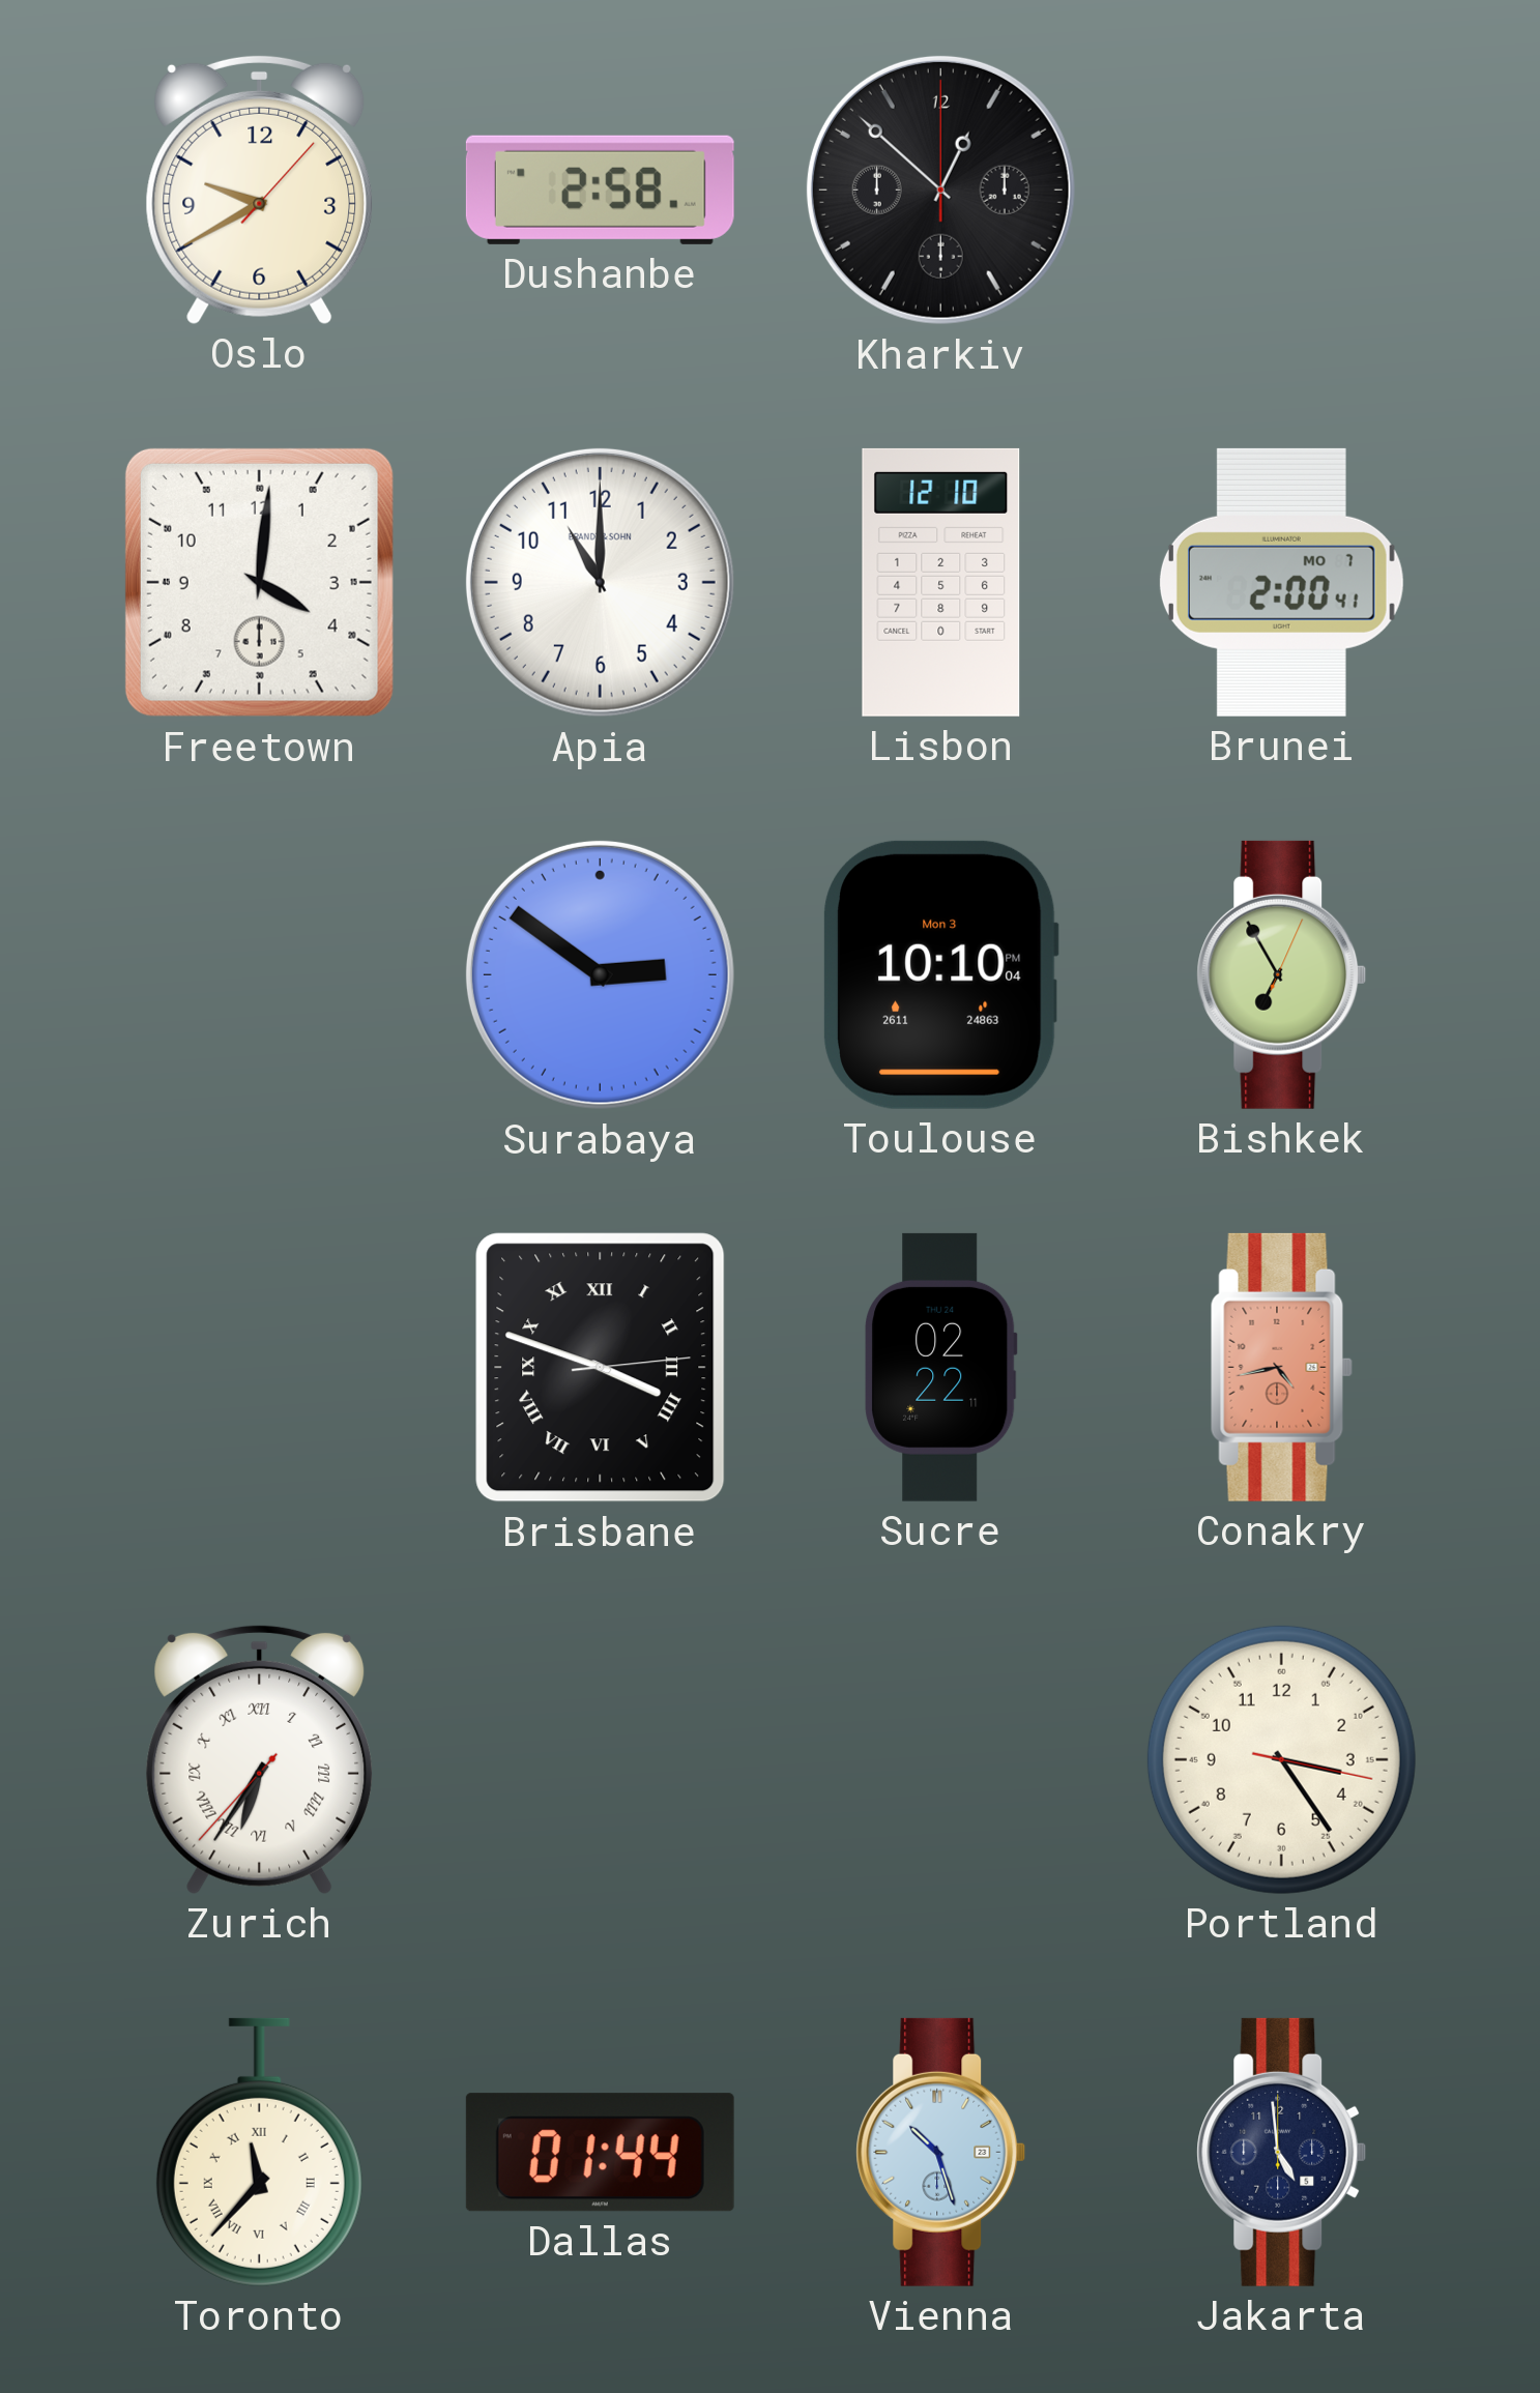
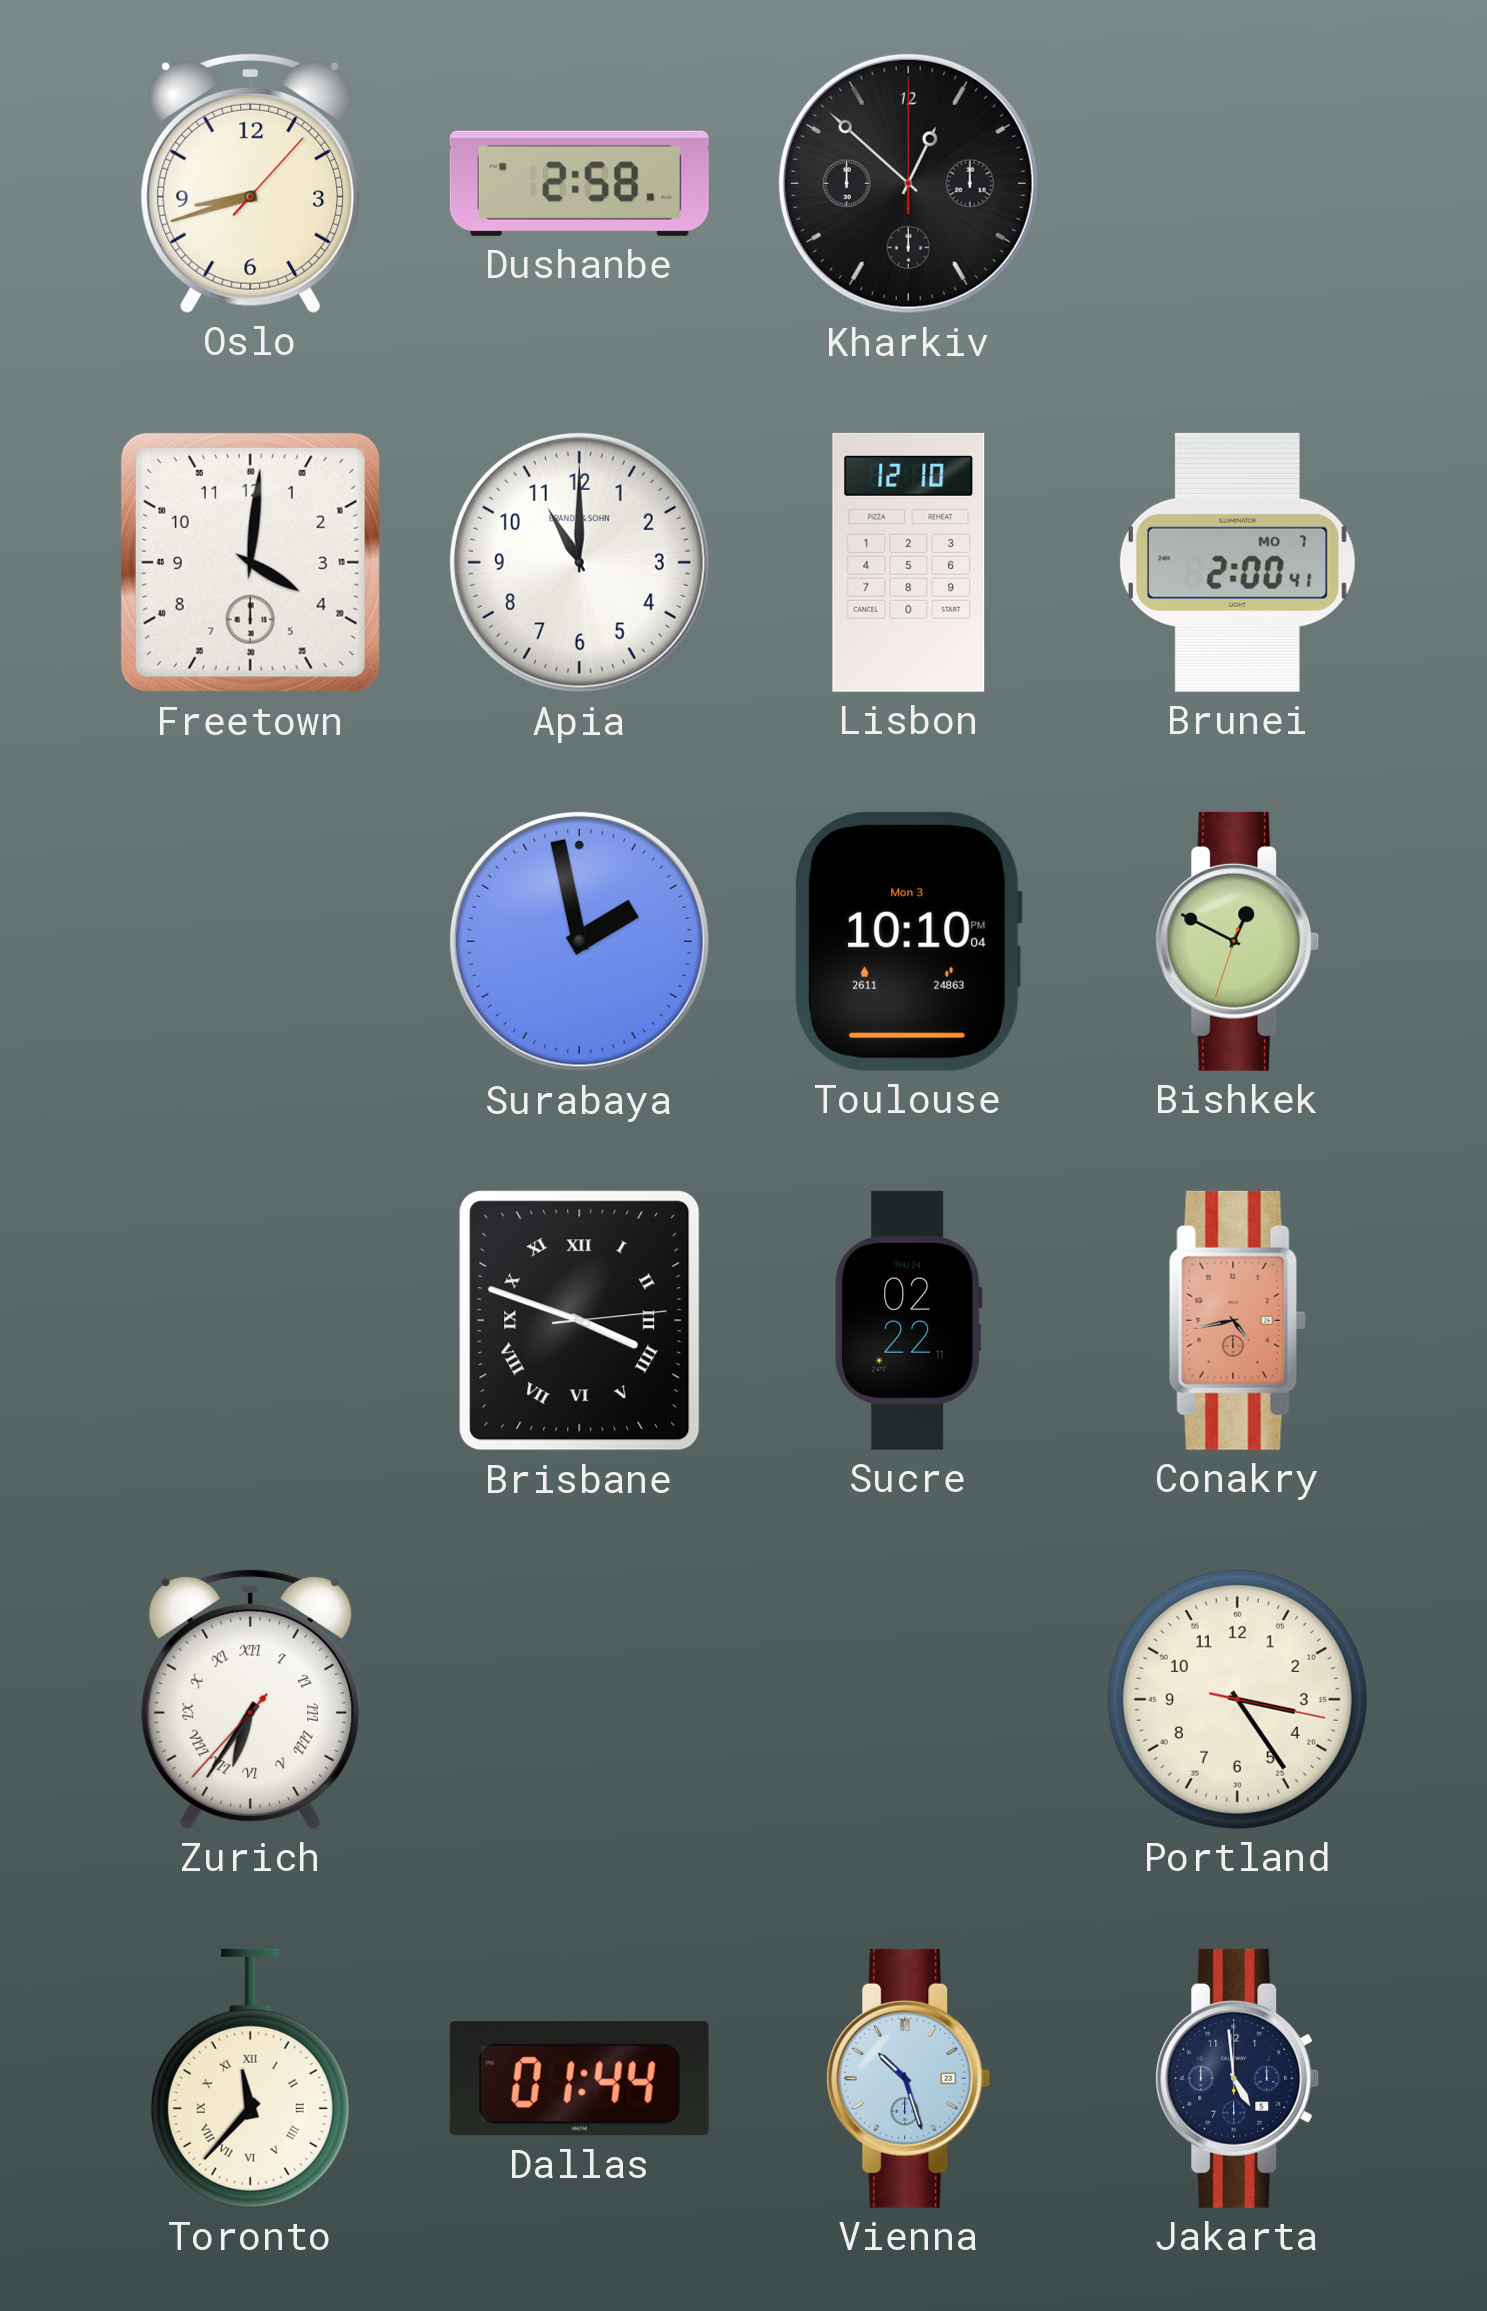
Oslo: 9:40 -> 8:42
Surabaya: 2:51 -> 1:58
Bishkek: 6:55 -> 12:49
